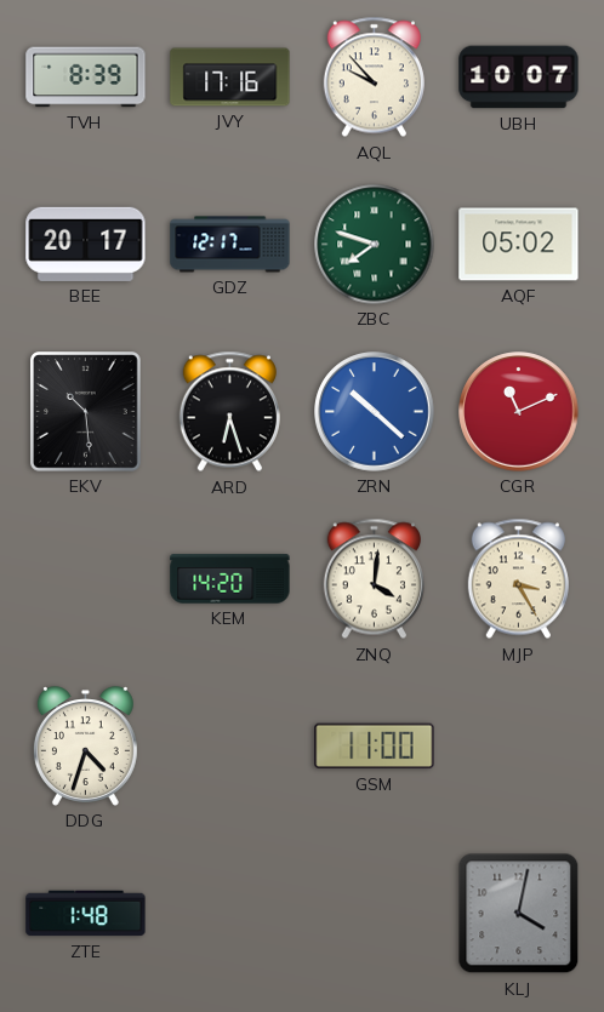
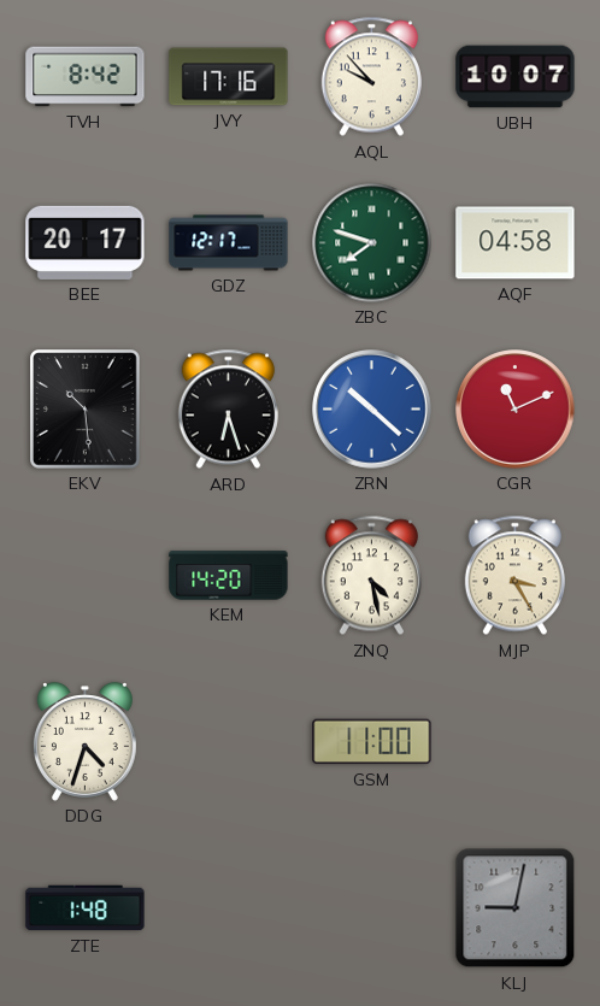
TVH: 8:39 -> 8:42
AQF: 05:02 -> 04:58
ZNQ: 4:01 -> 4:28
KLJ: 4:02 -> 9:02
